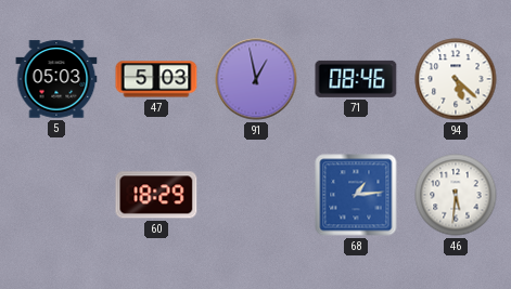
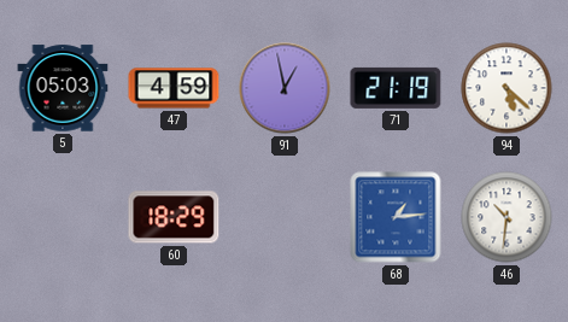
47: 5:03 -> 4:59
71: 08:46 -> 21:19
46: 5:31 -> 10:31
